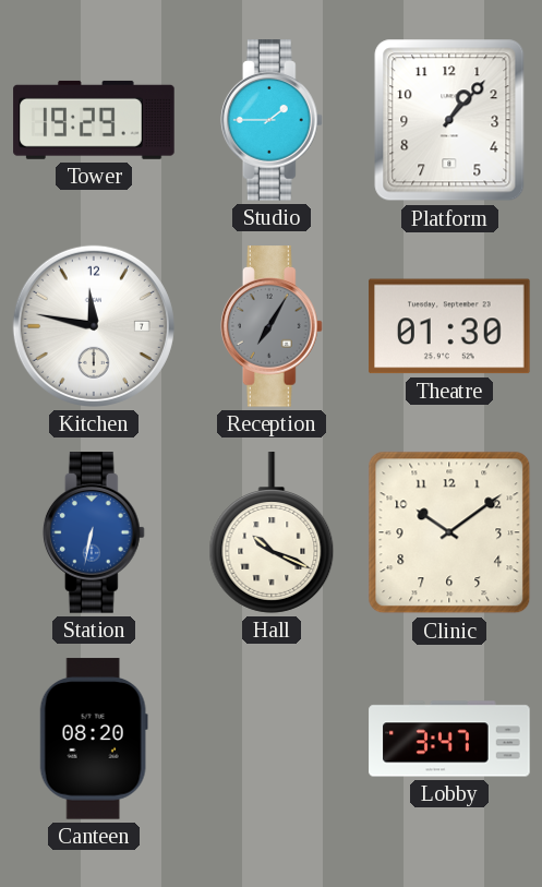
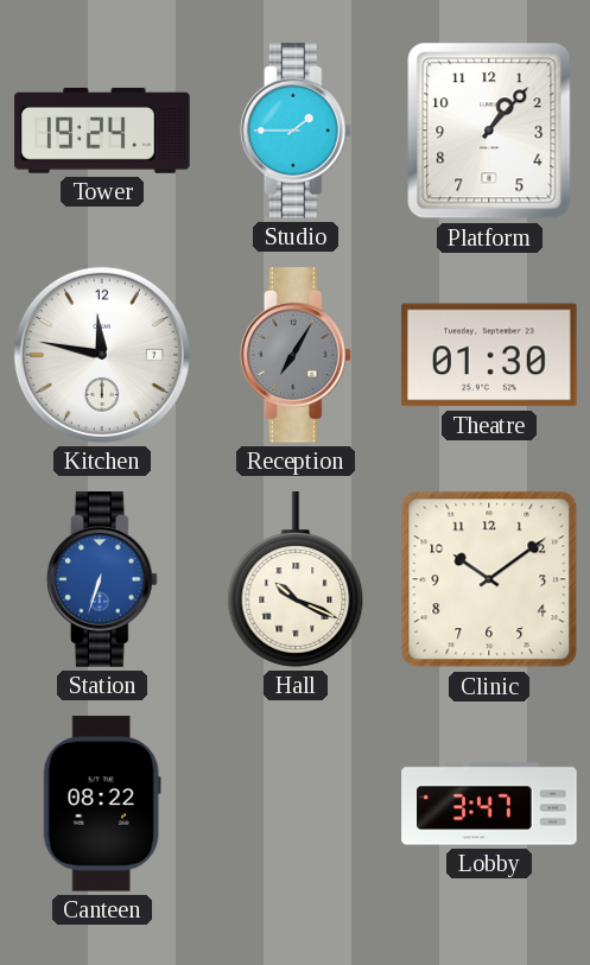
Tower: 19:29 -> 19:24
Station: 6:32 -> 6:33
Canteen: 08:20 -> 08:22
